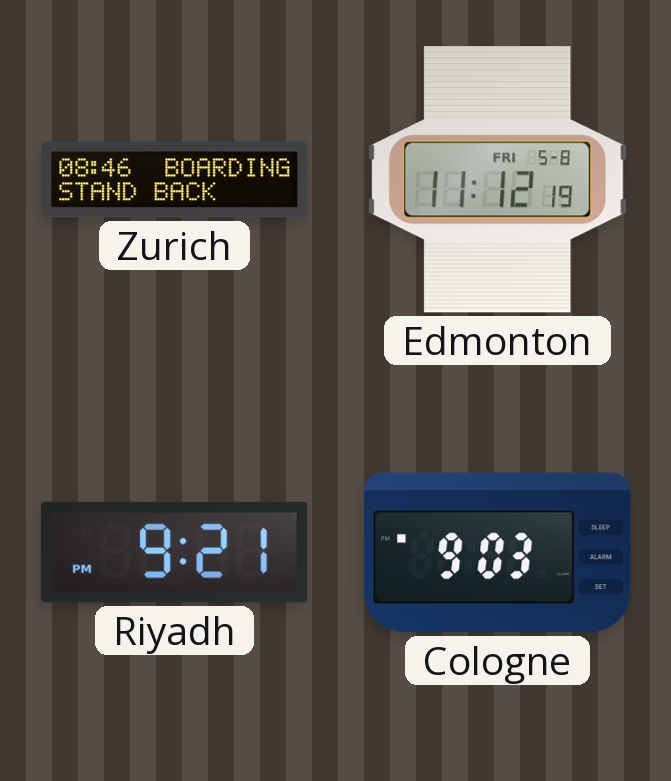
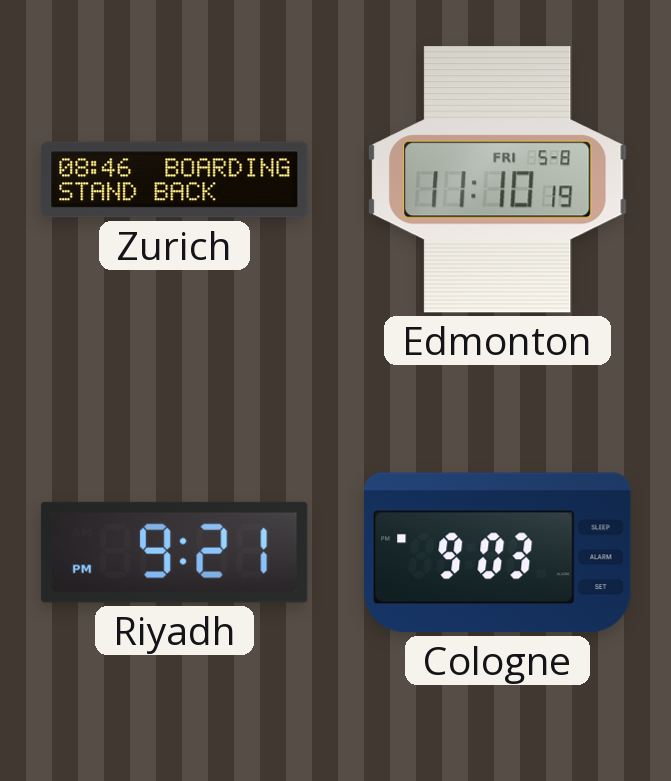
Edmonton: 11:12 -> 11:10
